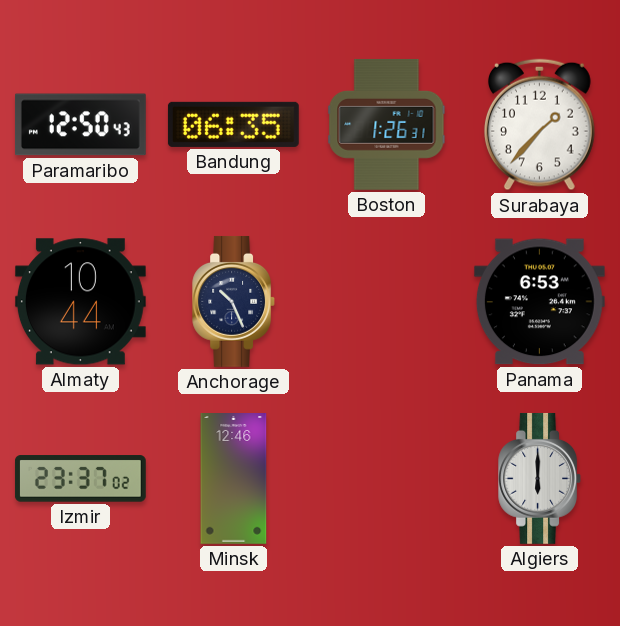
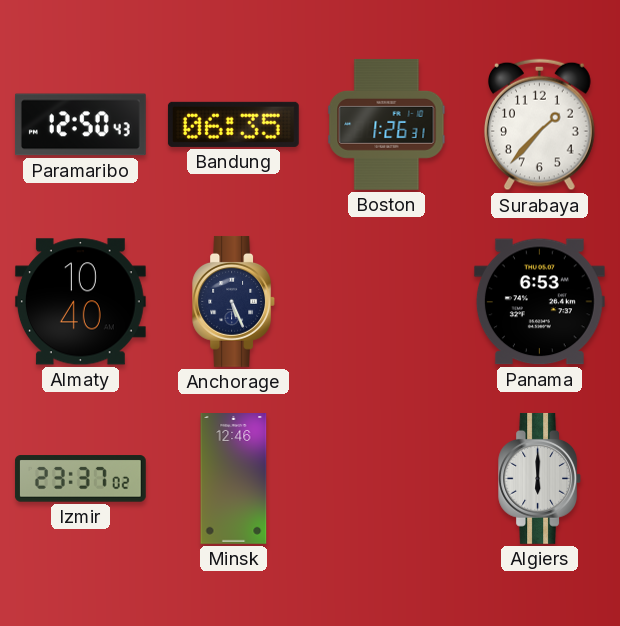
Almaty: 10:44 -> 10:40
Anchorage: 10:26 -> 5:26
